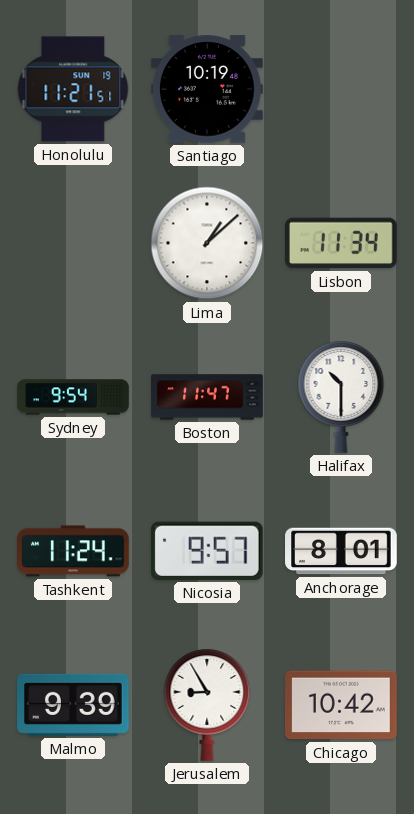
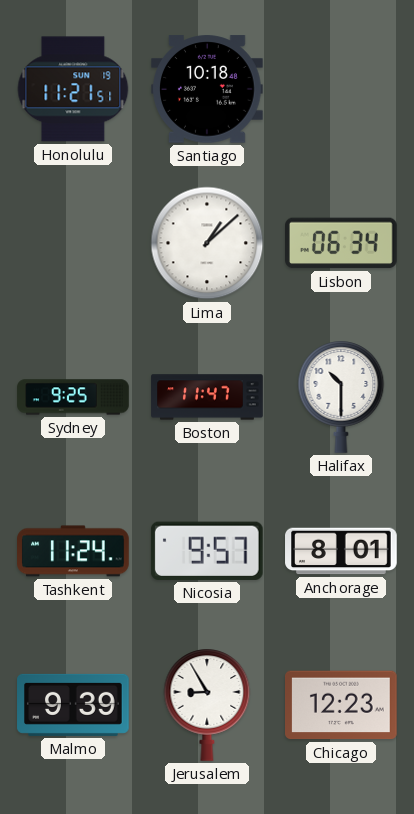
Santiago: 10:19 -> 10:18
Lisbon: 11:34 -> 06:34
Sydney: 9:54 -> 9:25
Chicago: 10:42 -> 12:23
